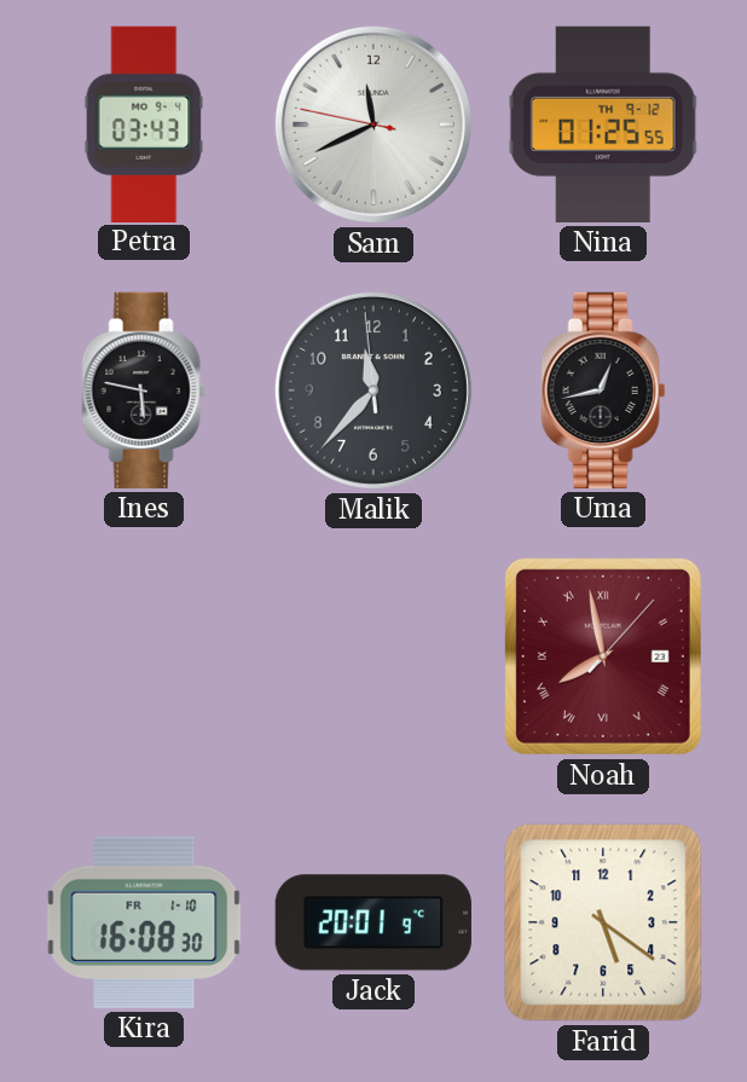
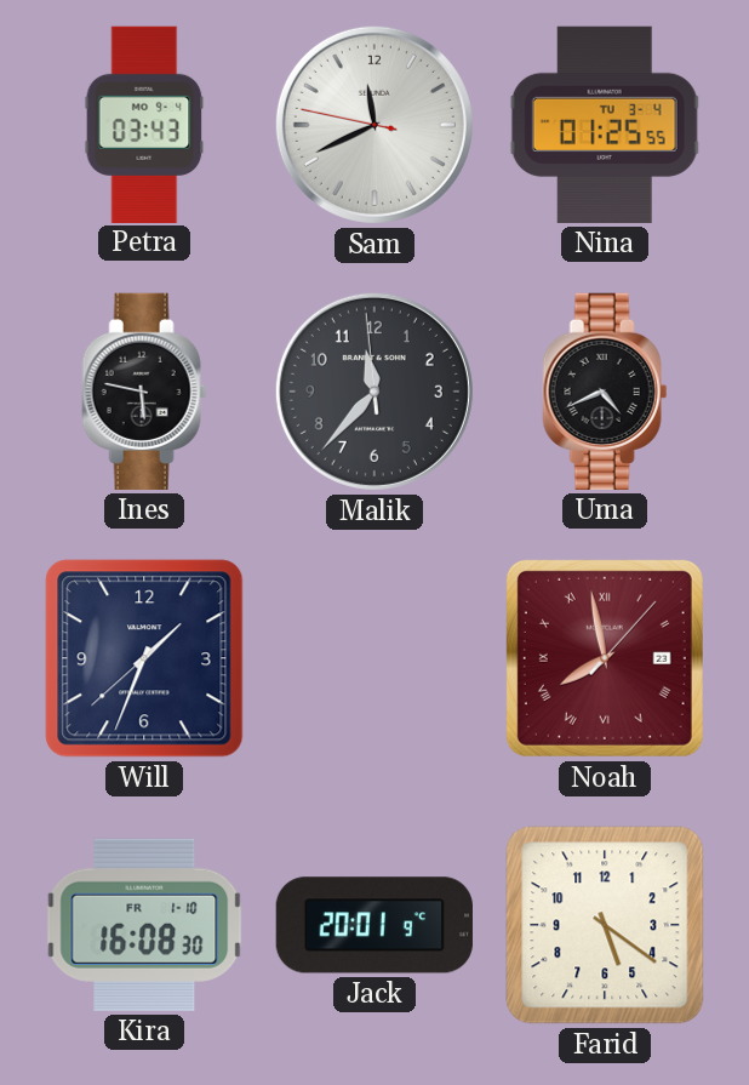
Nina date: TH 9-12 -> TU 3-4
Uma: 12:43 -> 4:41
Will: none -> 1:33
